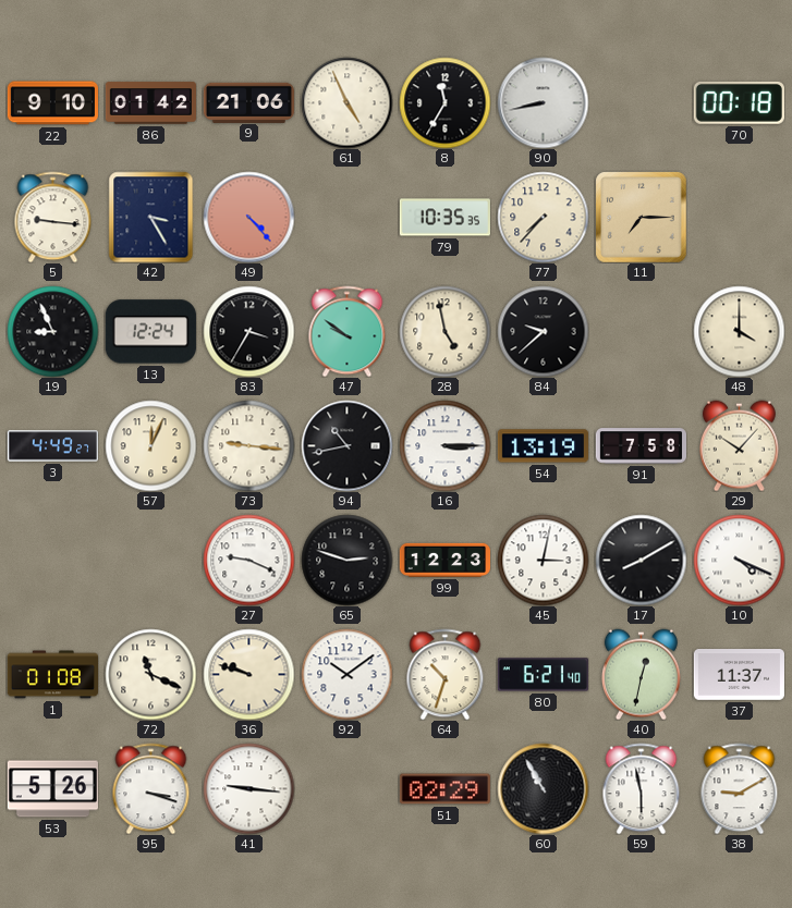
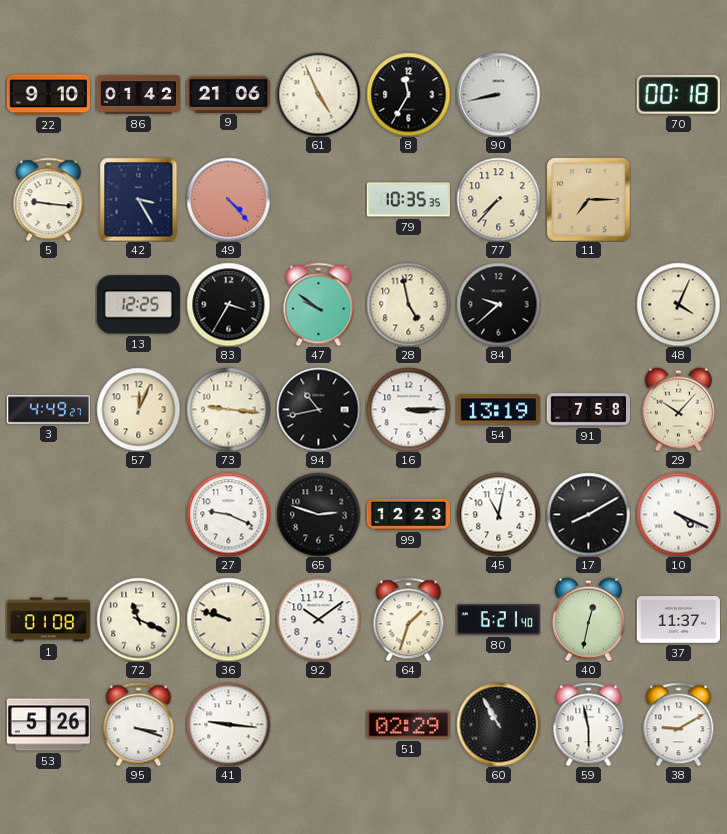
19: 8:56 -> none
13: 12:24 -> 12:25
48: 4:00 -> 4:04
45: 3:02 -> 11:02
64: 10:33 -> 1:33
